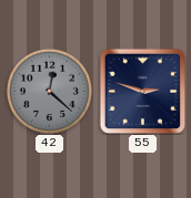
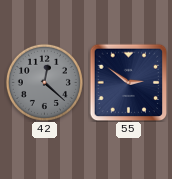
55: 2:48 -> 2:51
